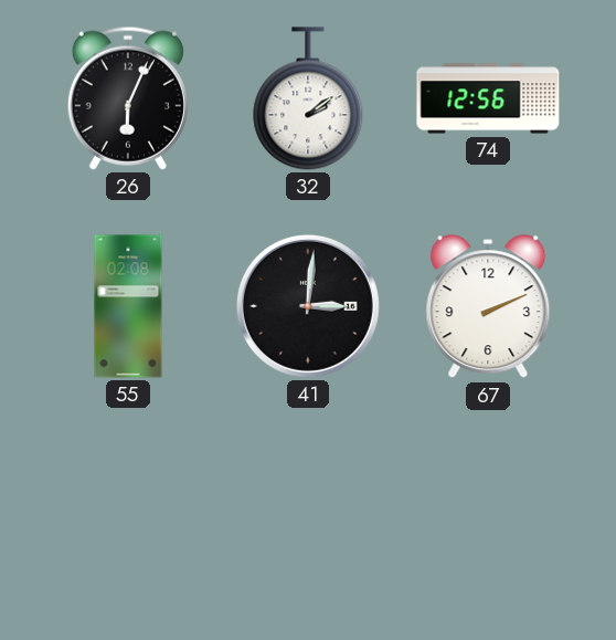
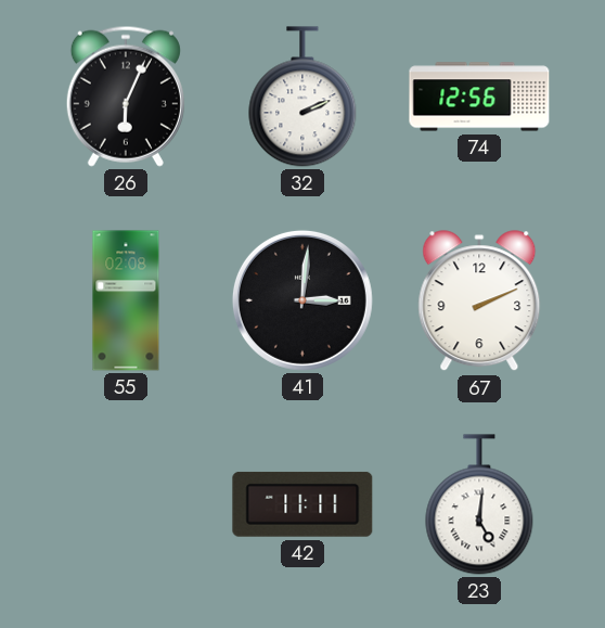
32: 2:09 -> 2:11
42: none -> 11:11
23: none -> 5:01
